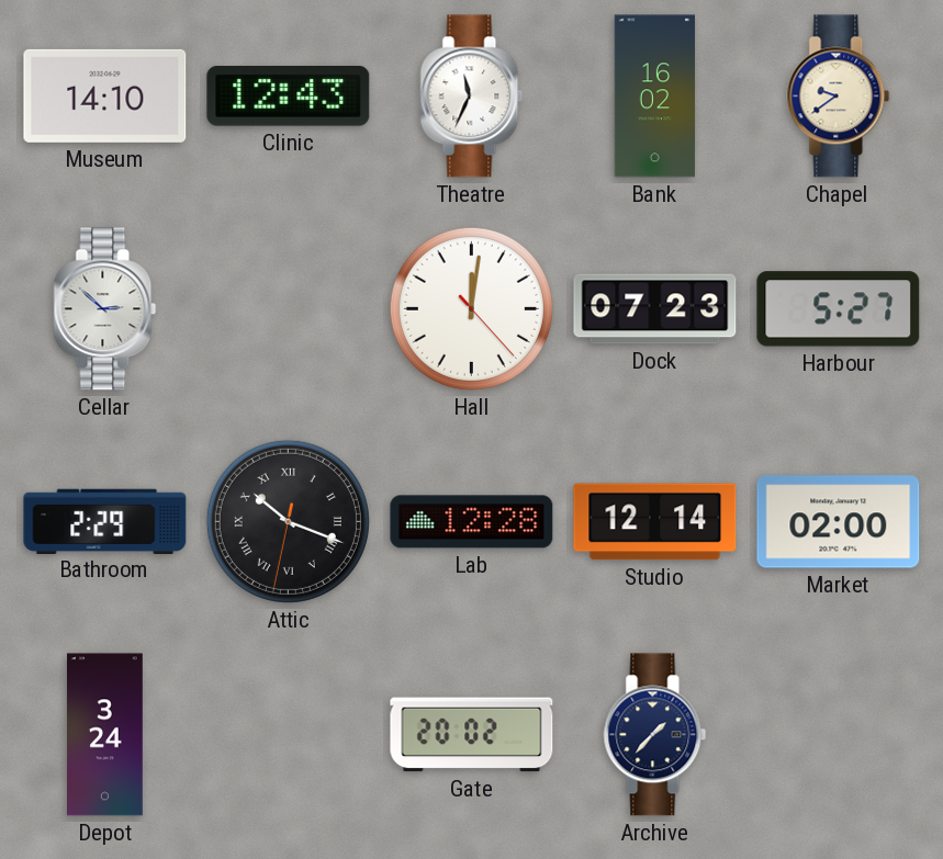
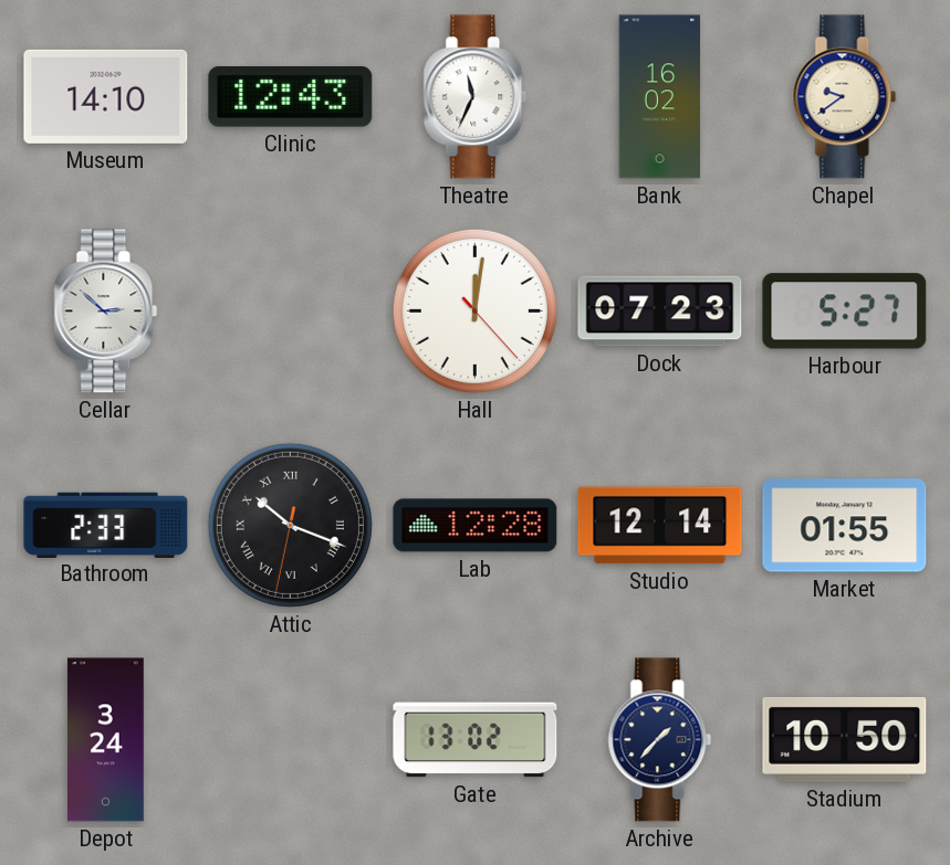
Bathroom: 2:29 -> 2:33
Market: 02:00 -> 01:55
Gate: 20:02 -> 13:02
Stadium: none -> 10:50
